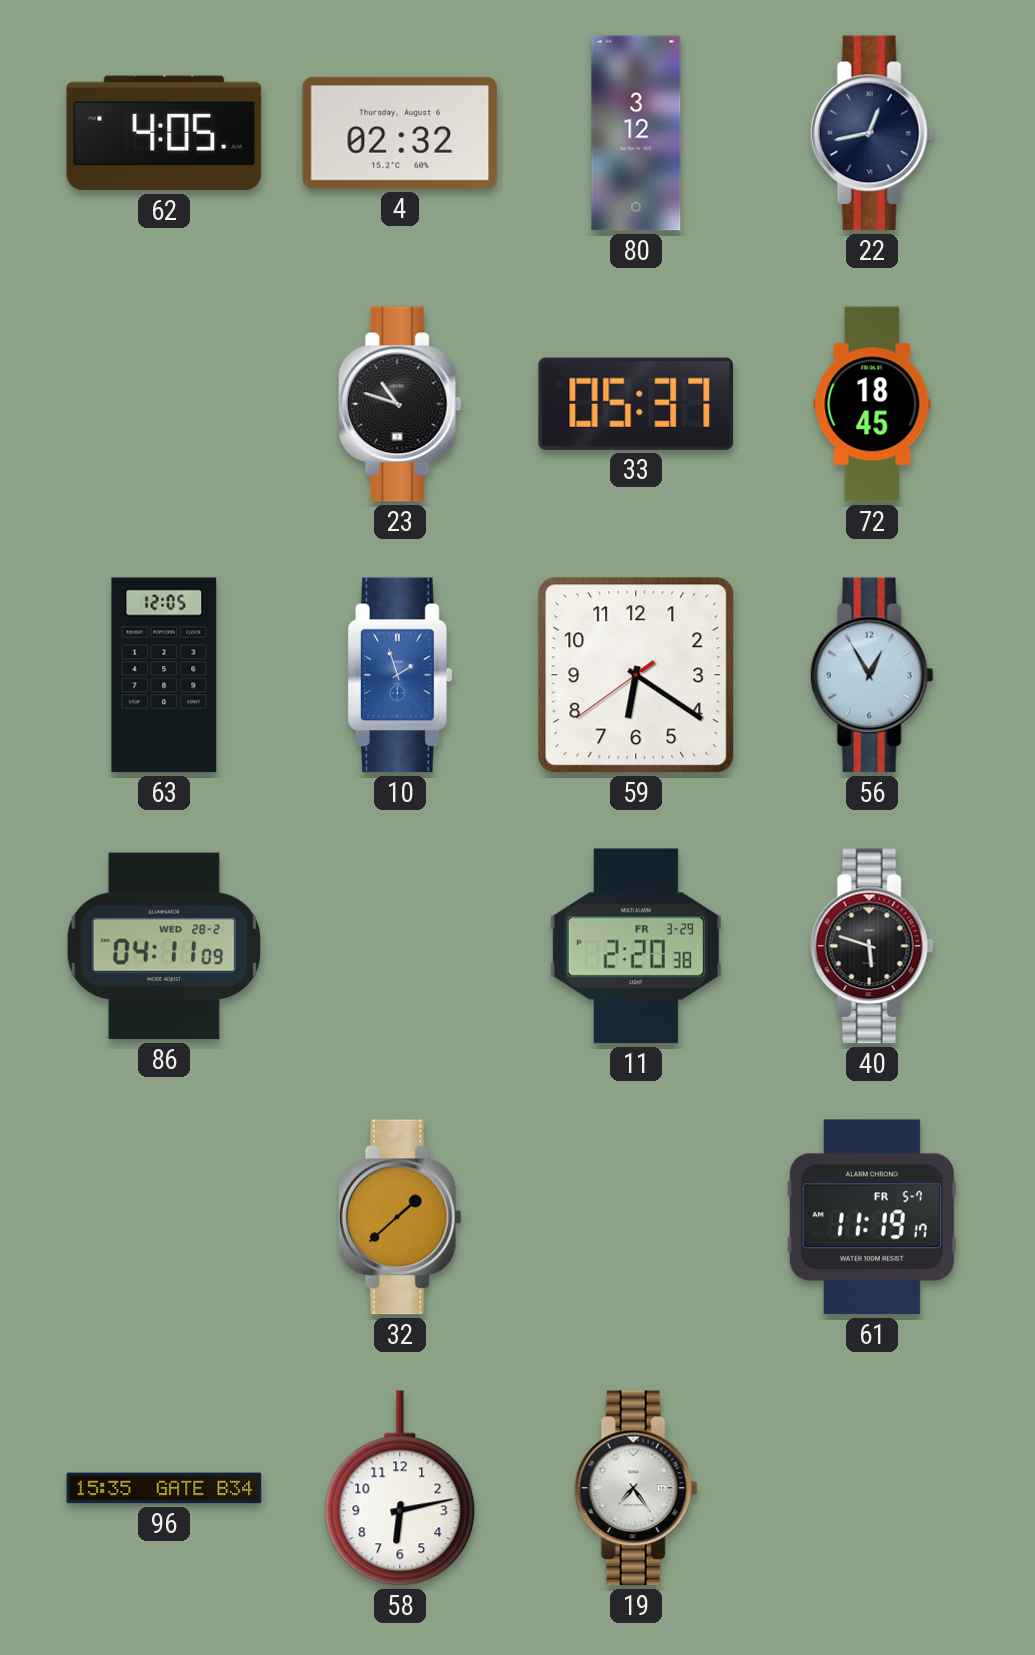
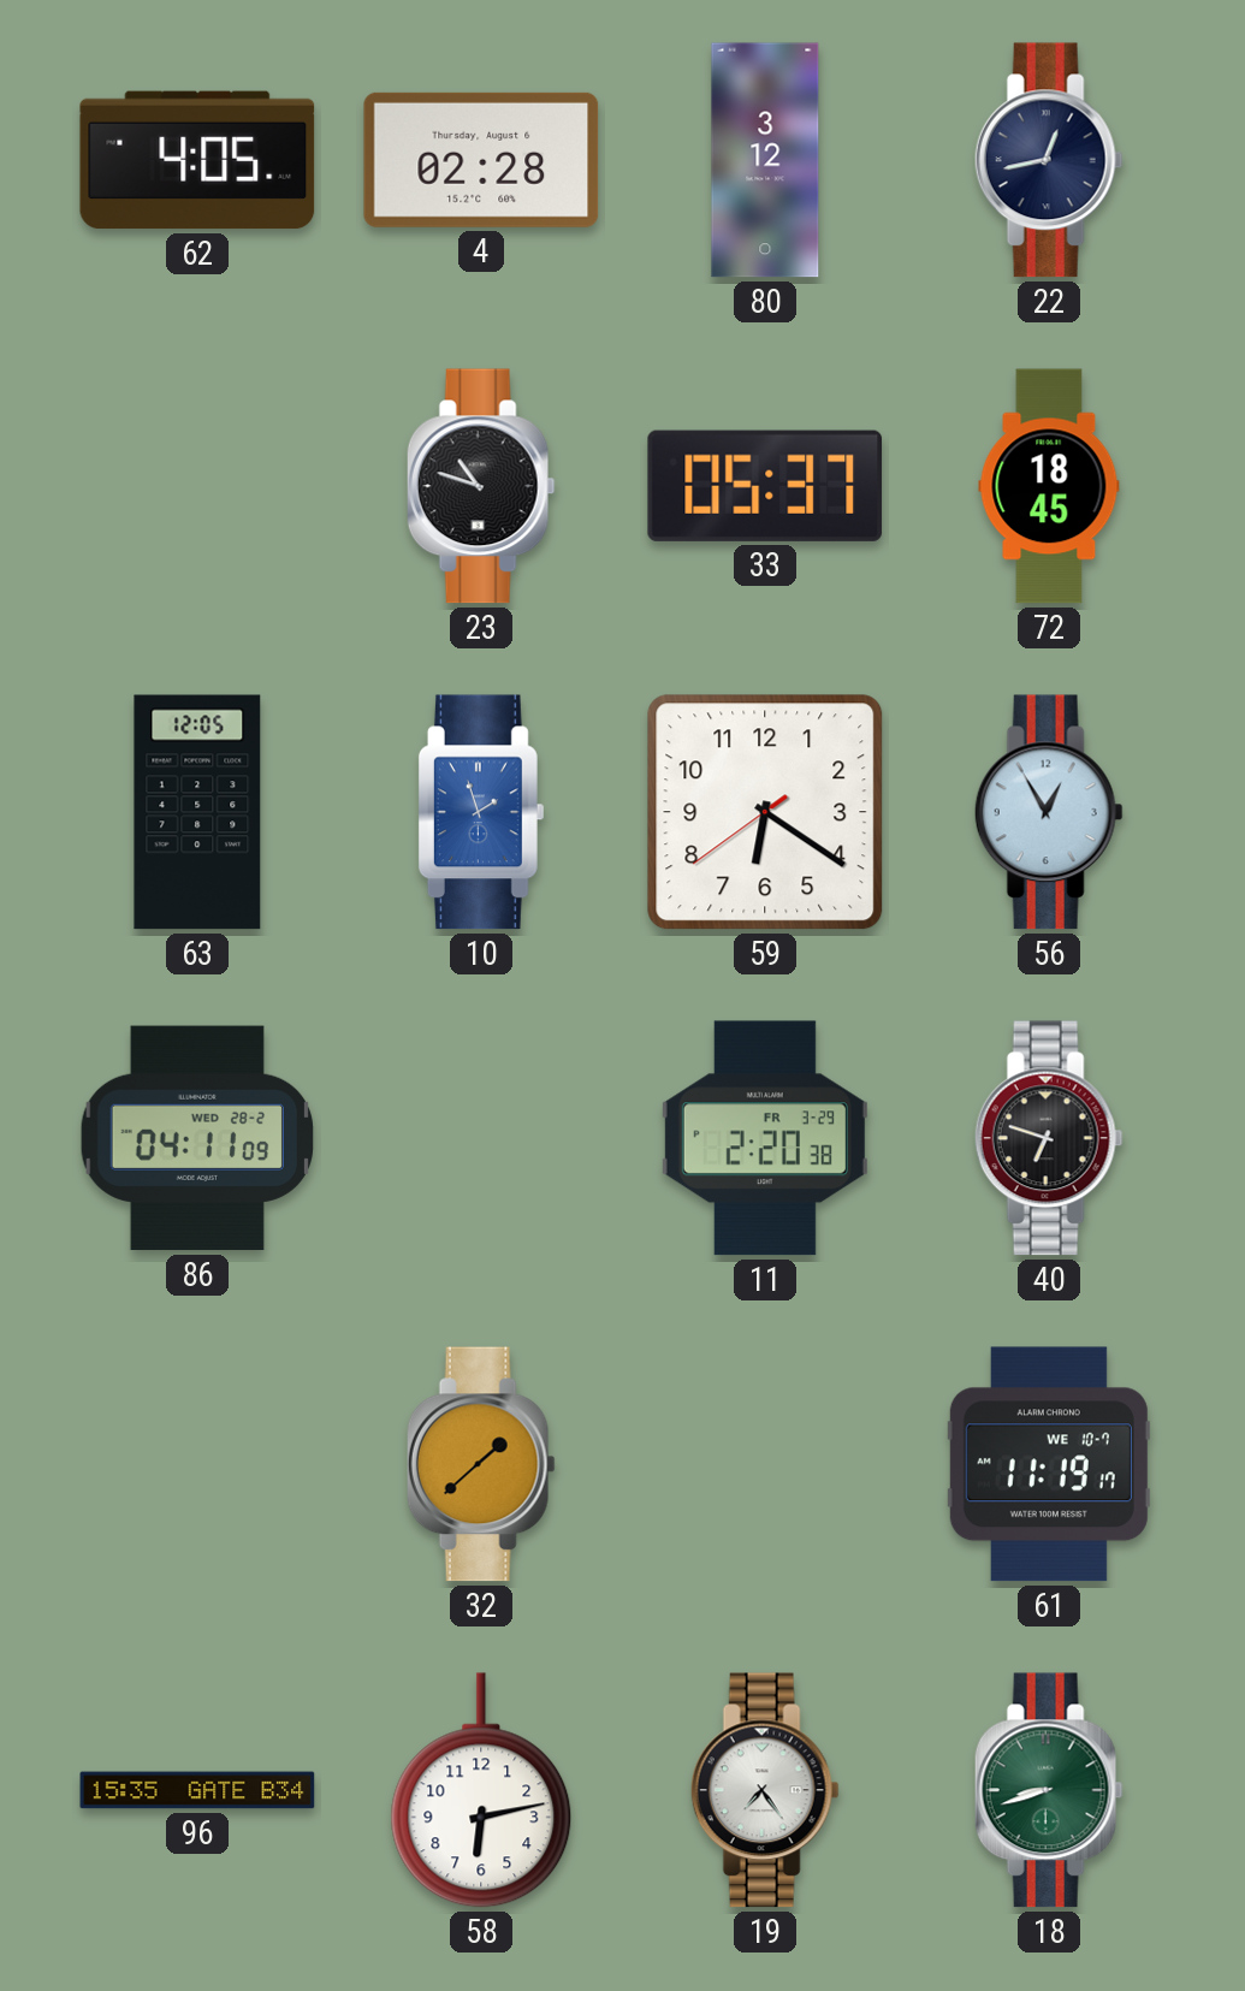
4: 02:32 -> 02:28
40: 5:48 -> 6:48
61 date: FR 5-7 -> WE 10-7
18: none -> 8:42
